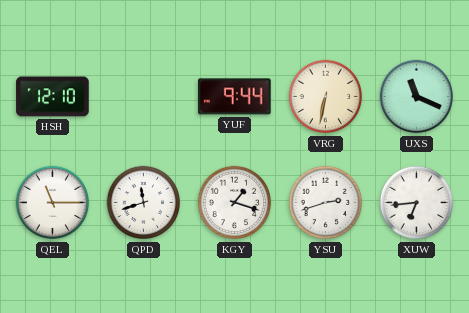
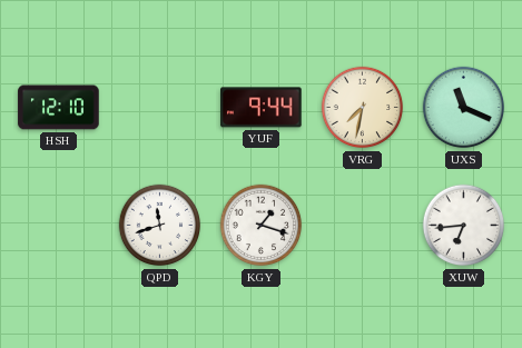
VRG: 6:32 -> 7:32
QEL: 11:15 -> none
YSU: 2:42 -> none
